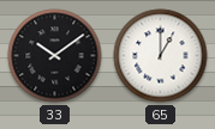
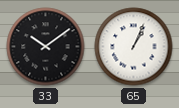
65: 1:00 -> 1:04
